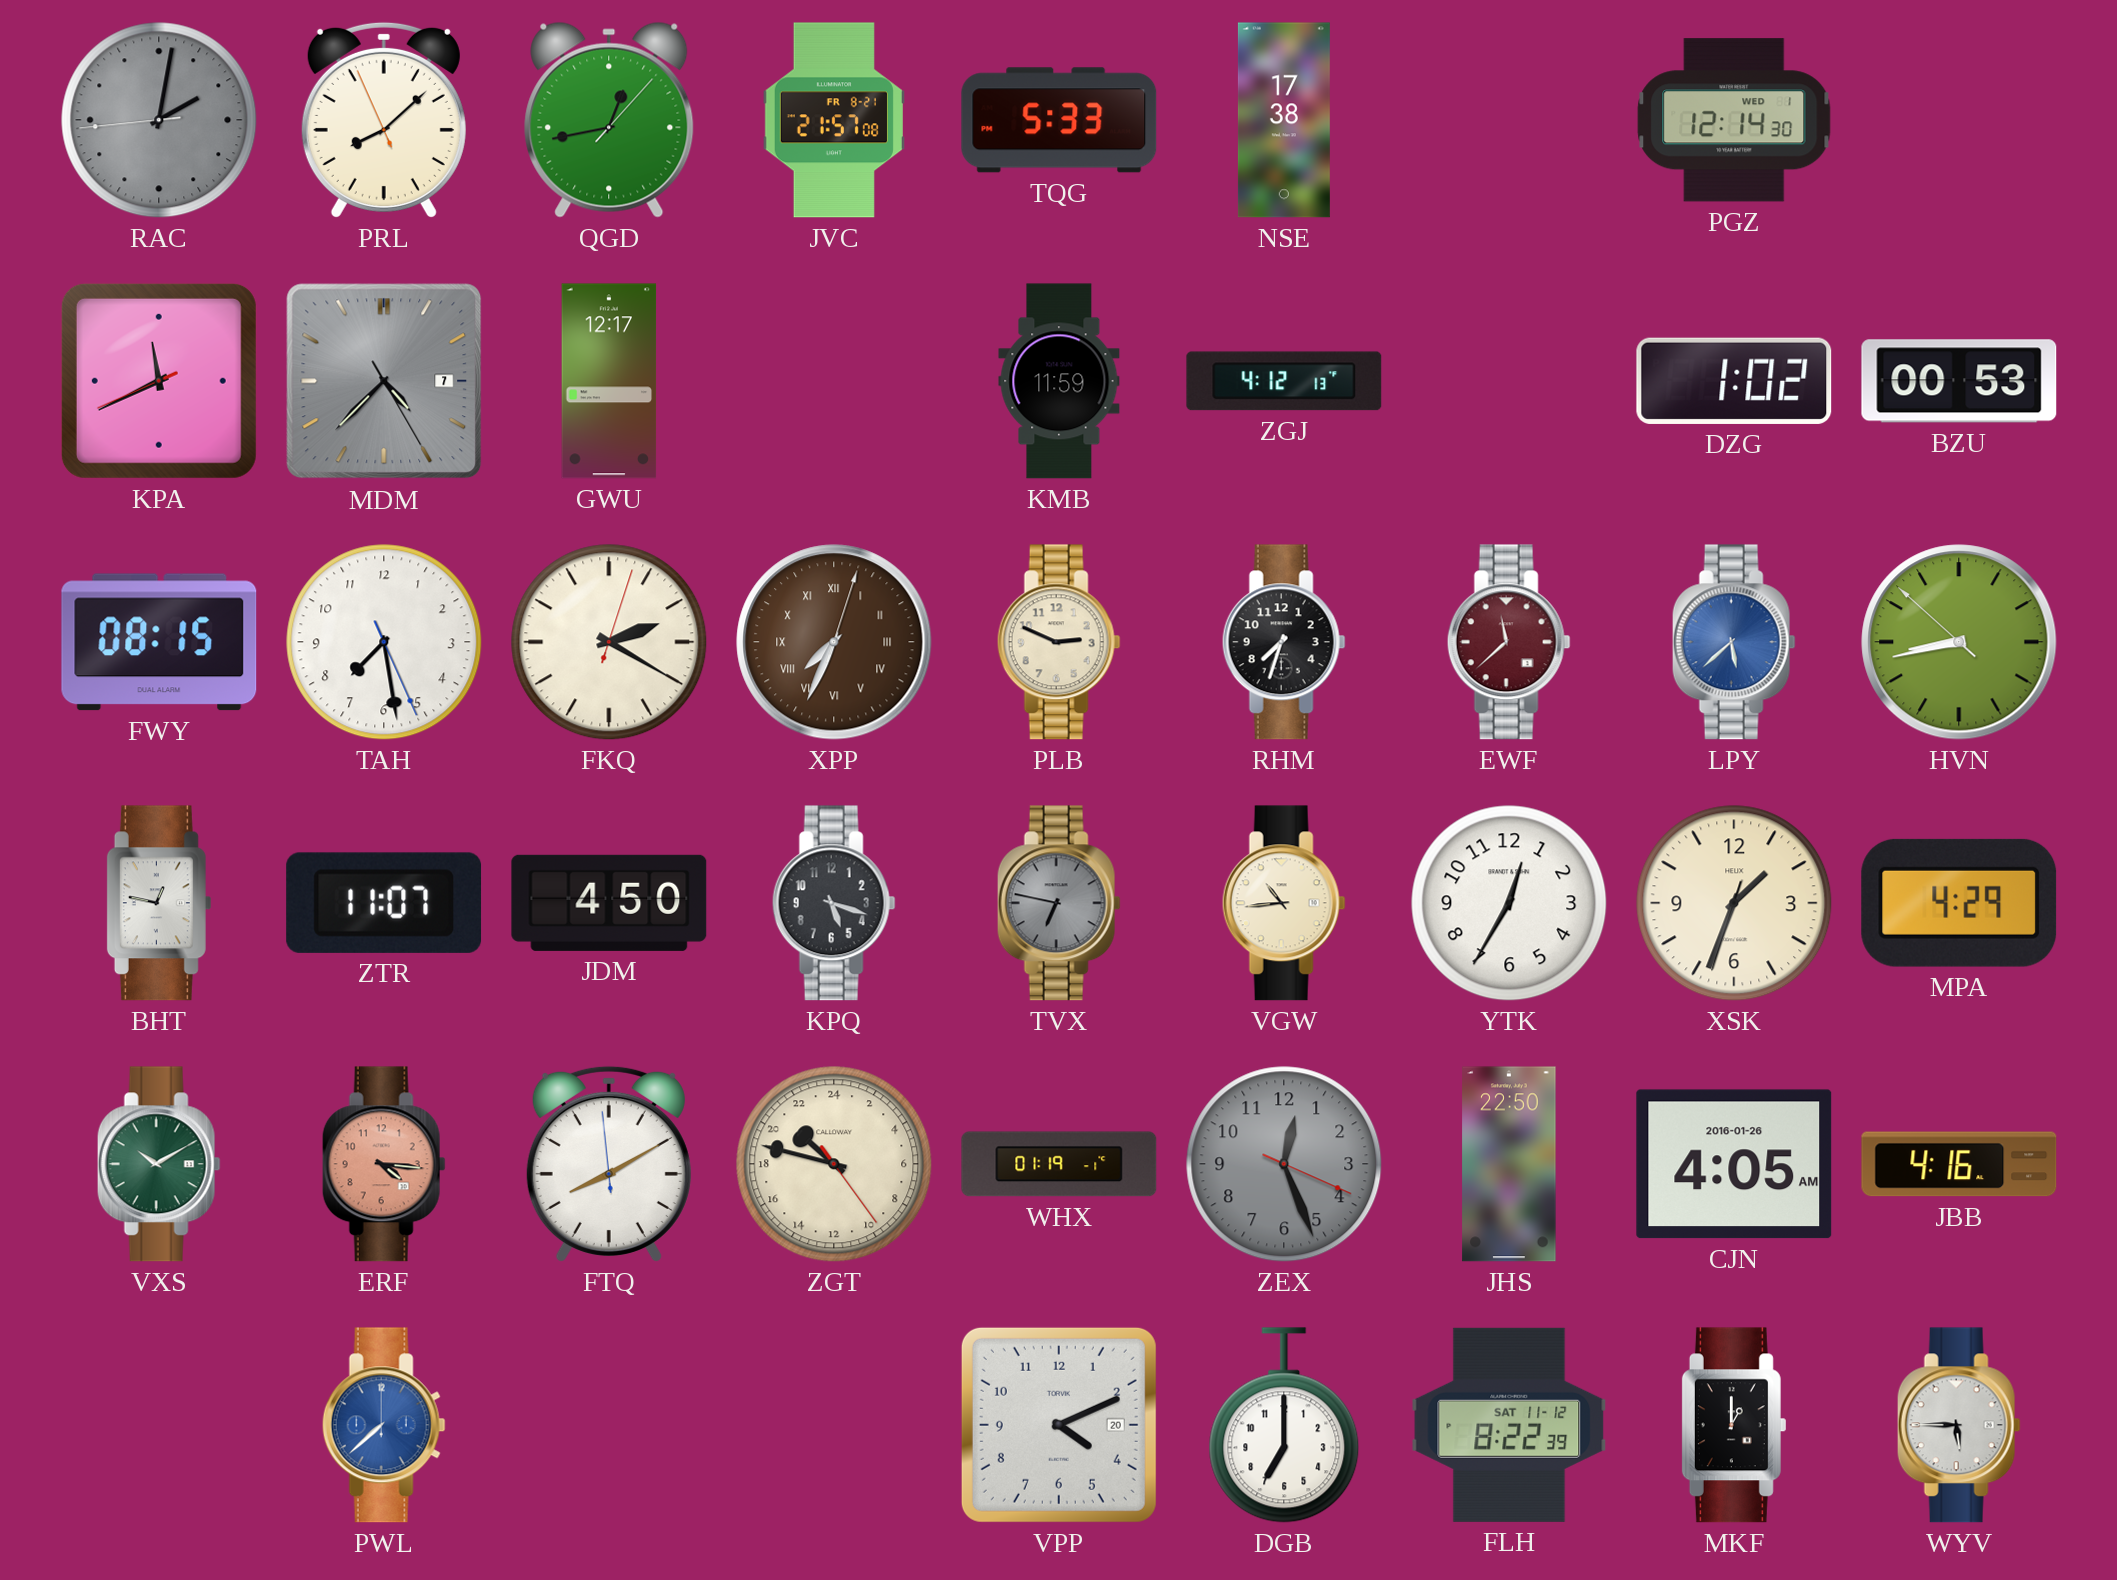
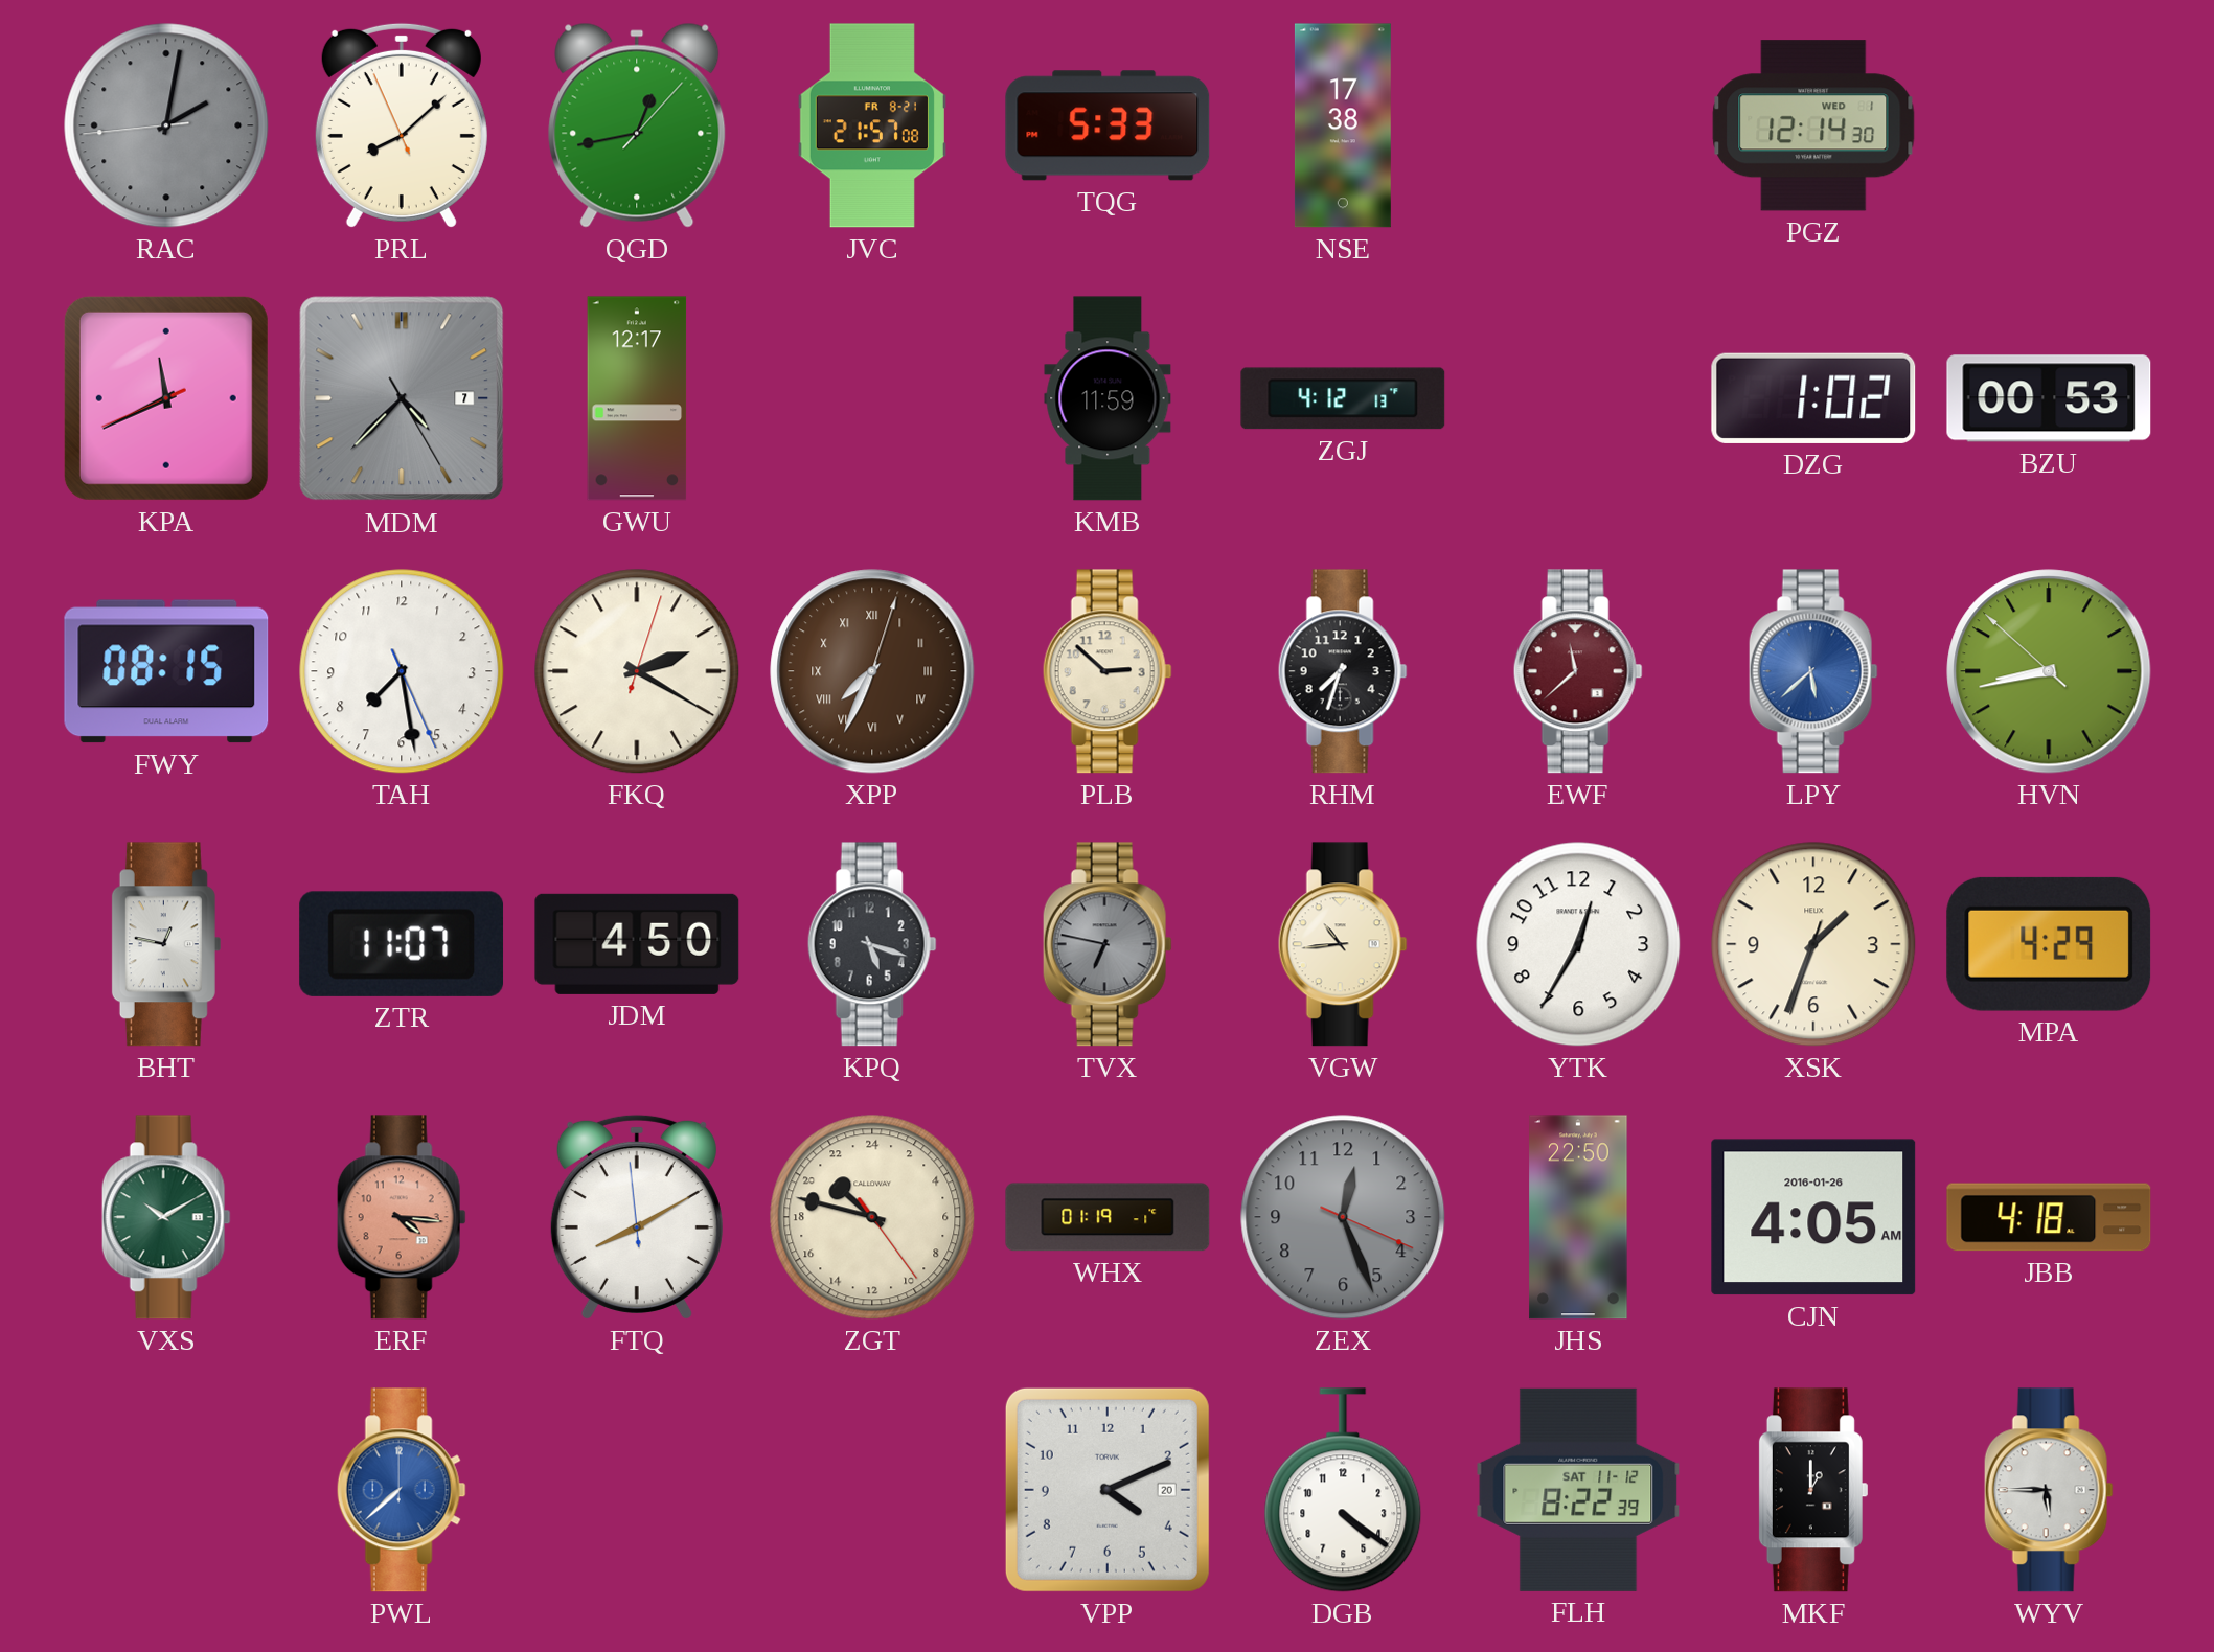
PLB: 2:49 -> 2:52
JBB: 4:16 -> 4:18
DGB: 7:00 -> 4:21
